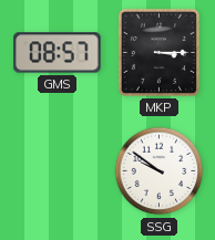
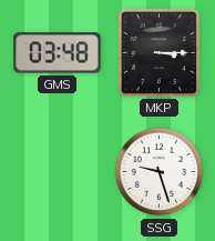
GMS: 08:57 -> 03:48
SSG: 9:51 -> 9:27
